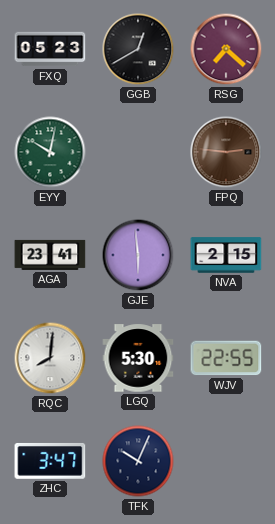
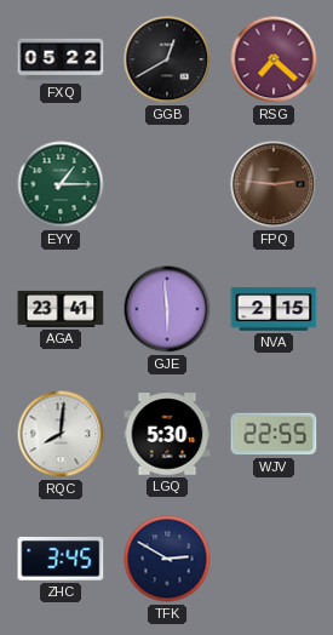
FXQ: 05:23 -> 05:22
EYY: 10:02 -> 1:15
ZHC: 3:47 -> 3:45
TFK: 10:04 -> 2:50
